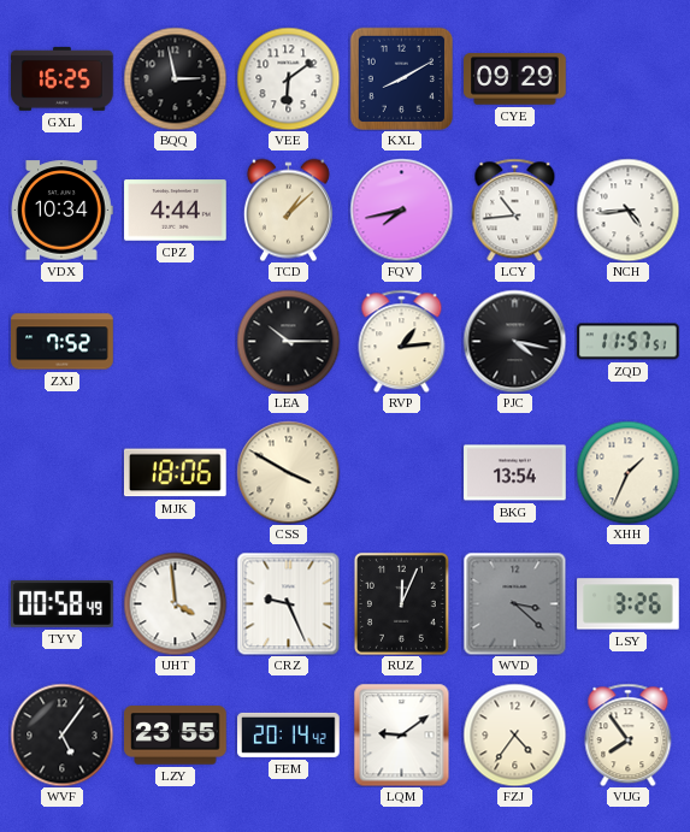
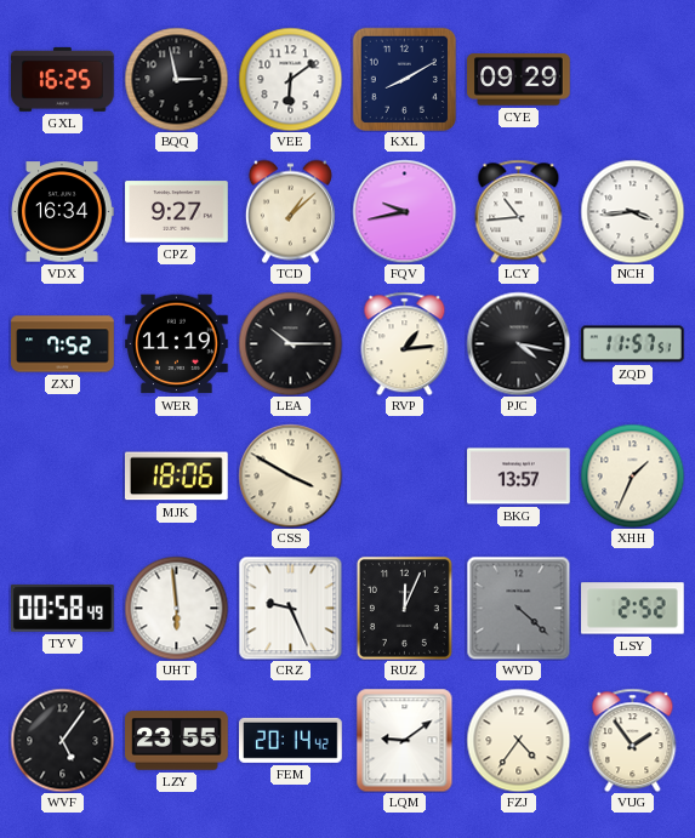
VDX: 10:34 -> 16:34
CPZ: 4:44 -> 9:27
FQV: 7:43 -> 9:43
NCH: 4:44 -> 3:44
WER: none -> 11:19
BKG: 13:54 -> 13:57
UHT: 3:59 -> 5:59
WVD: 3:22 -> 4:22
LSY: 3:26 -> 2:52
VUG: 7:54 -> 1:54
